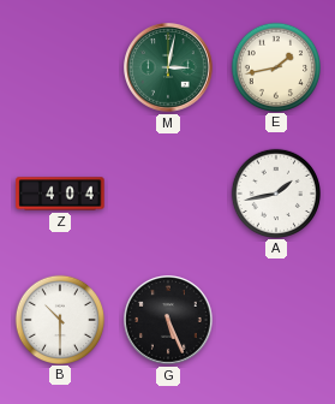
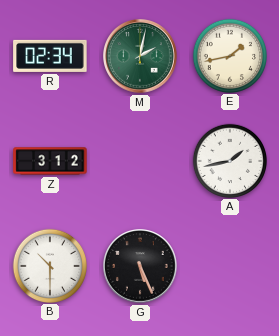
R: none -> 02:34
M: 3:02 -> 2:02
Z: 4:04 -> 3:12
